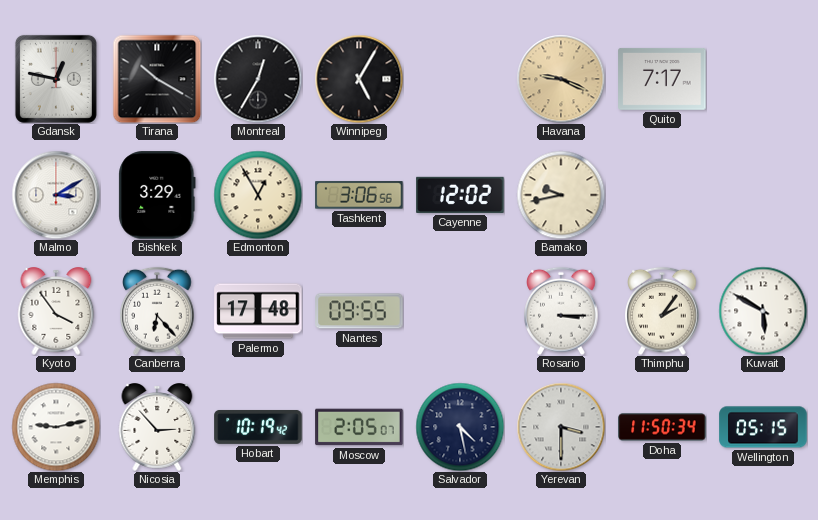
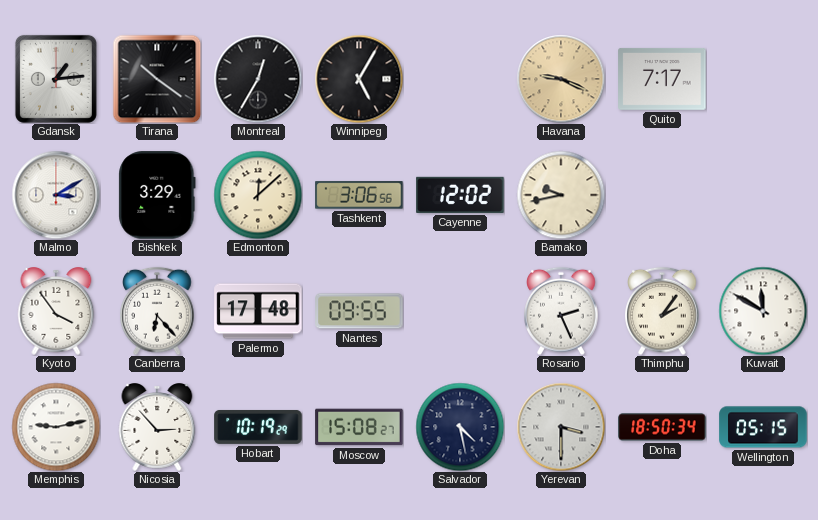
Gdansk: 12:47 -> 1:14
Tirana: 10:20 -> 10:21
Edmonton: 12:55 -> 12:08
Rosario: 3:15 -> 2:26
Kuwait: 5:50 -> 11:50
Hobart: 10:19:42 -> 10:19:29
Moscow: 2:05 -> 15:08
Doha: 11:50 -> 18:50
